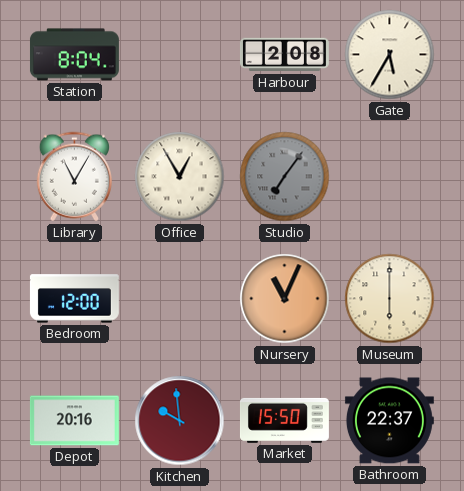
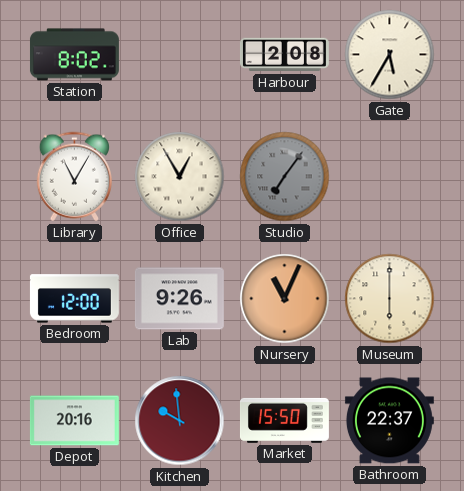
Station: 8:04 -> 8:02
Lab: none -> 9:26
